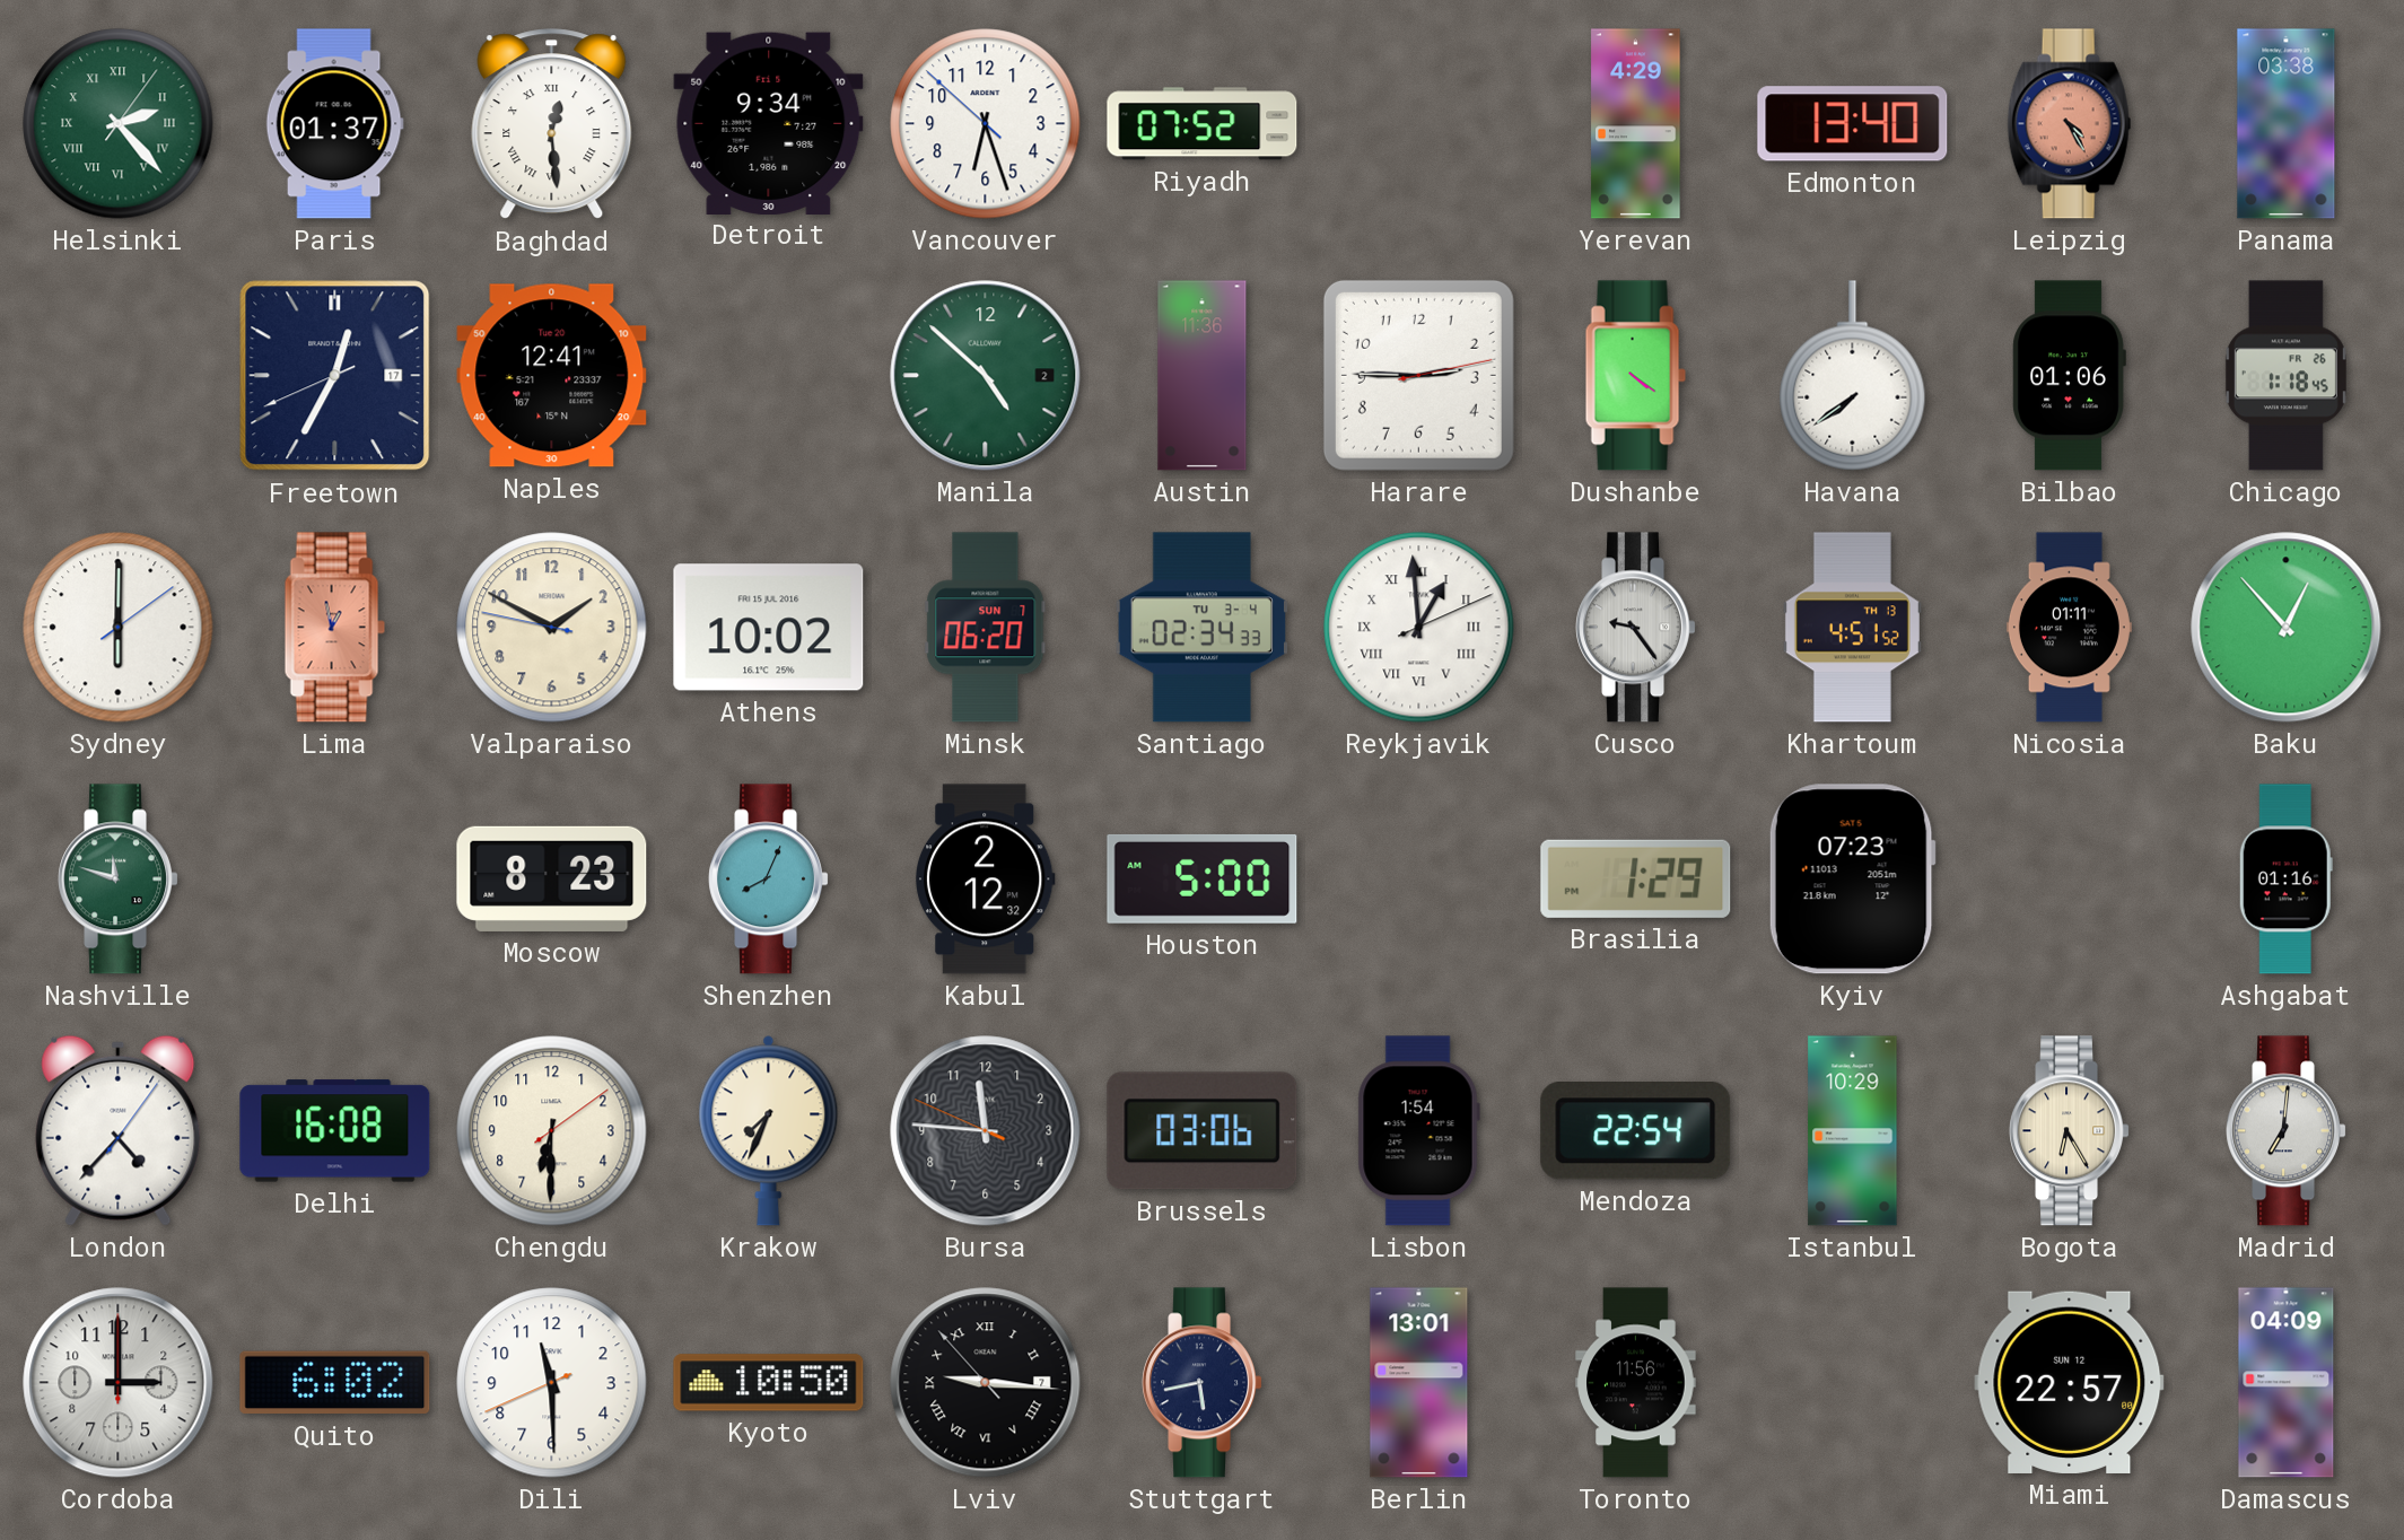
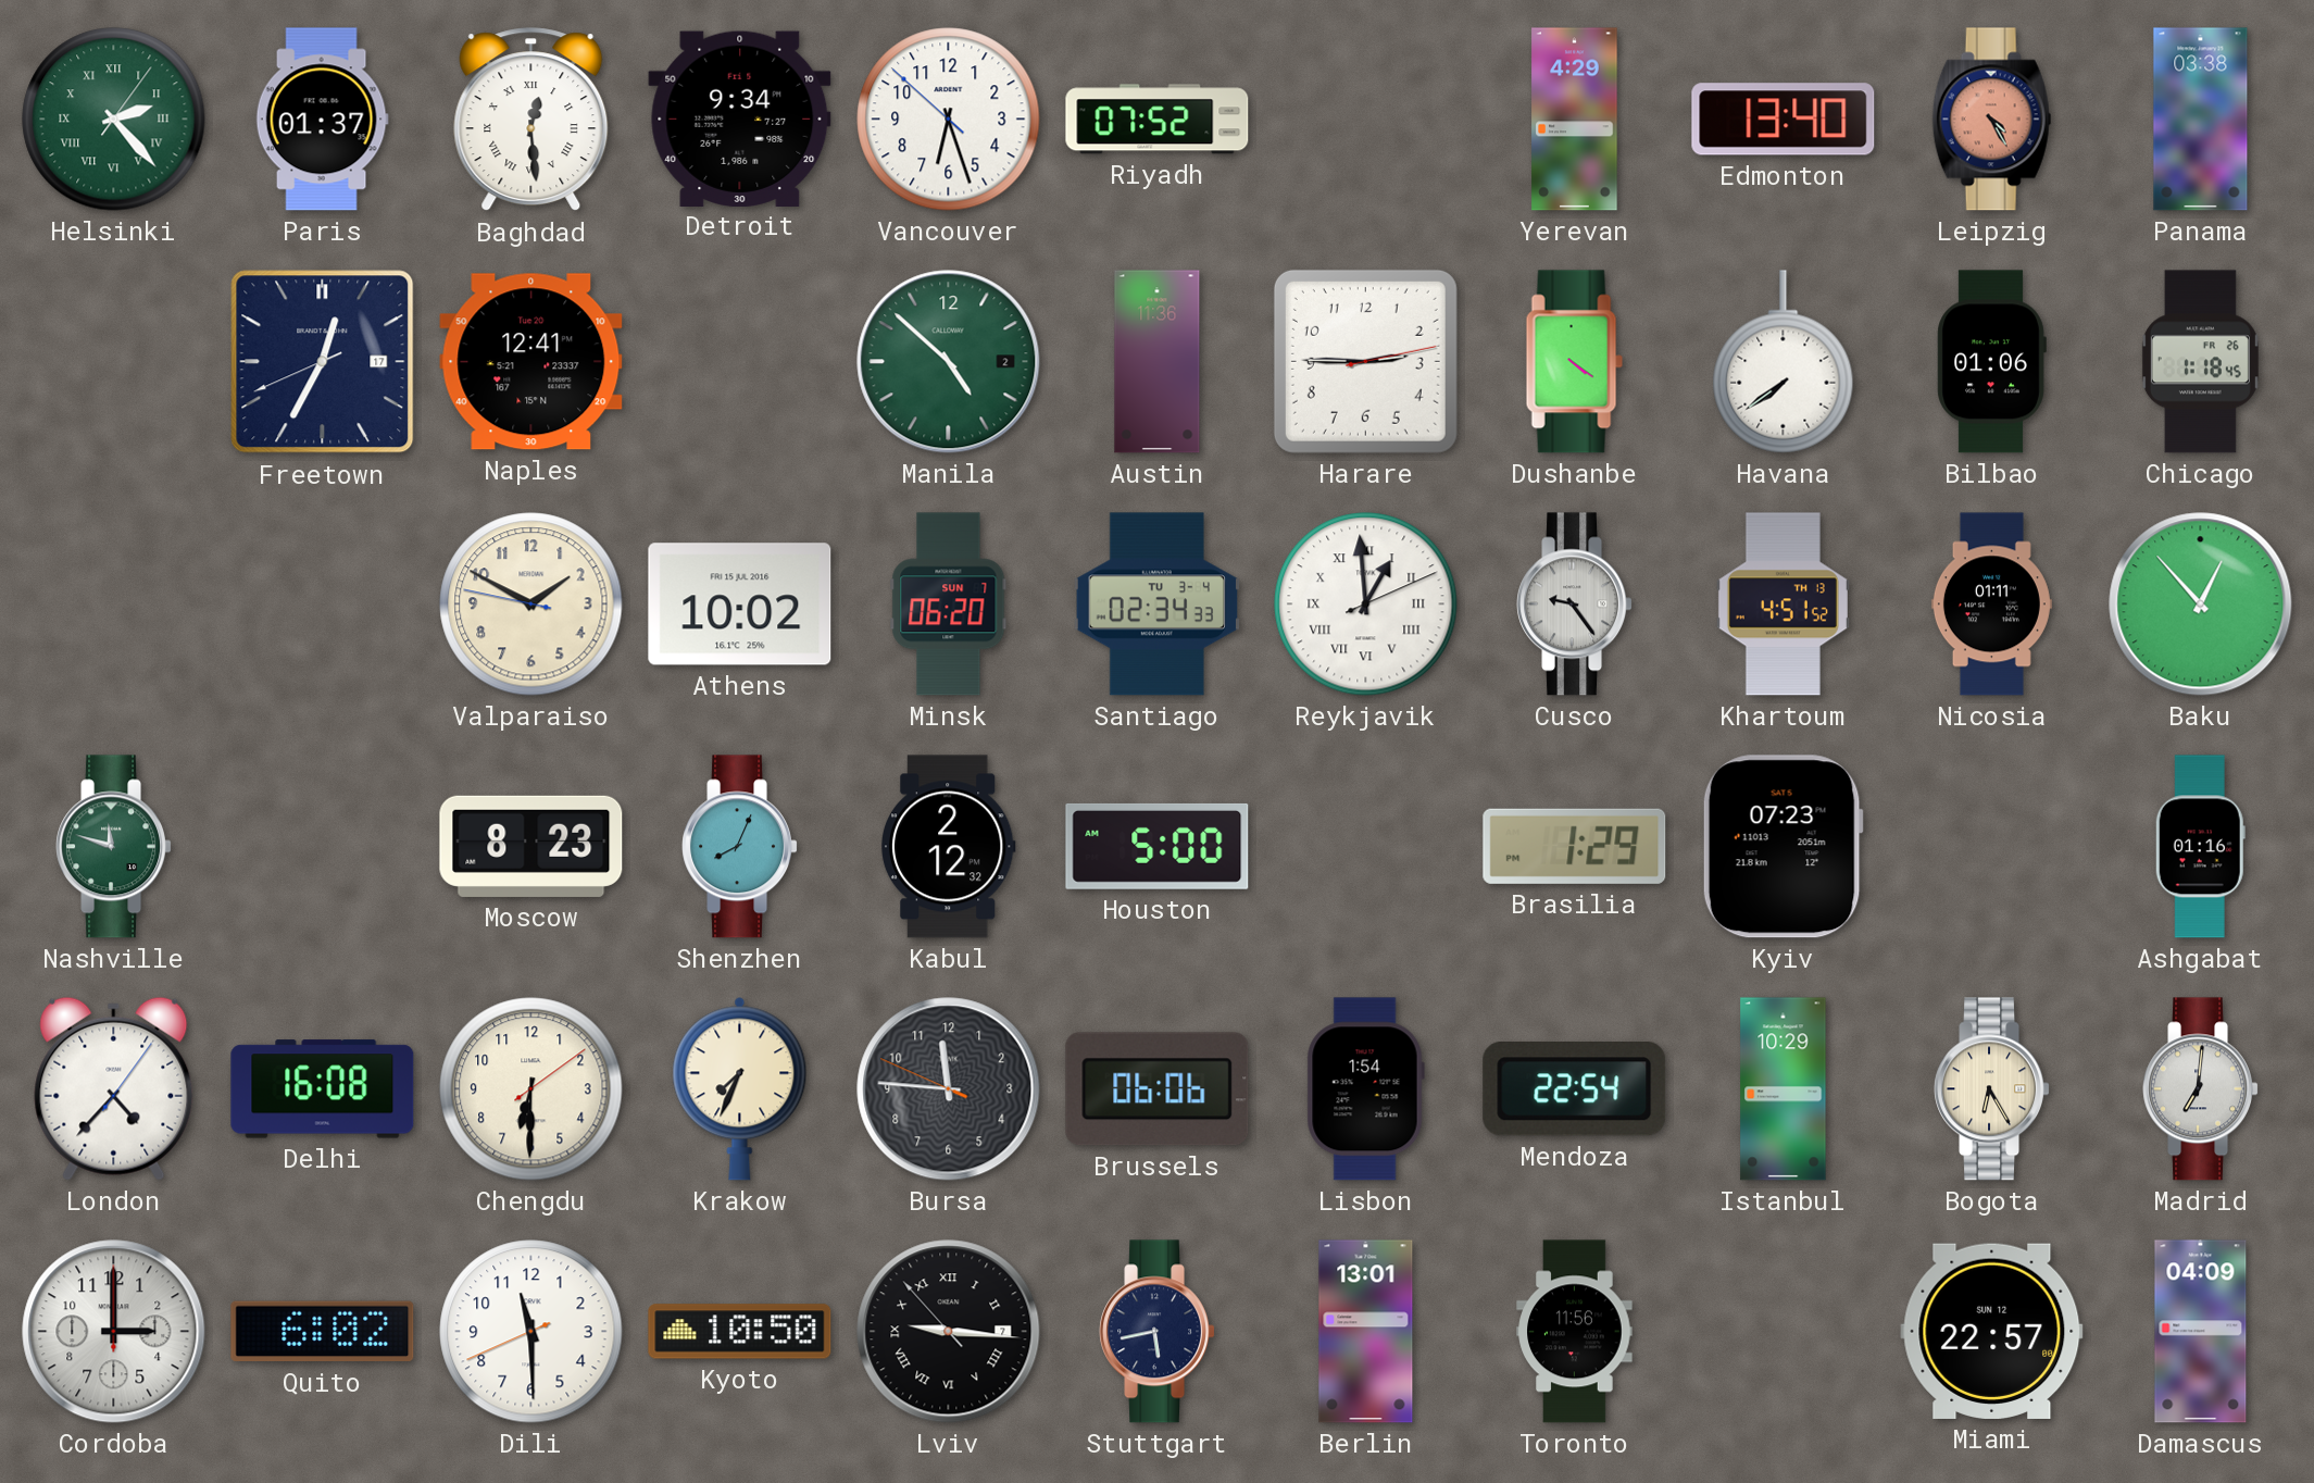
Sydney: 6:00 -> none
Lima: 12:58 -> none
Brussels: 03:06 -> 06:06
